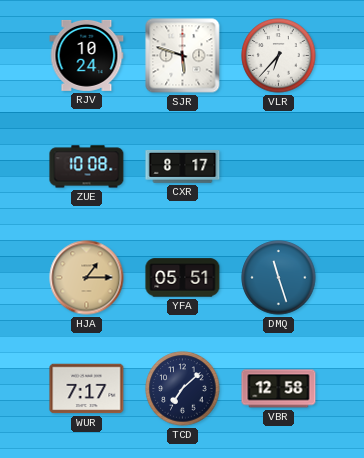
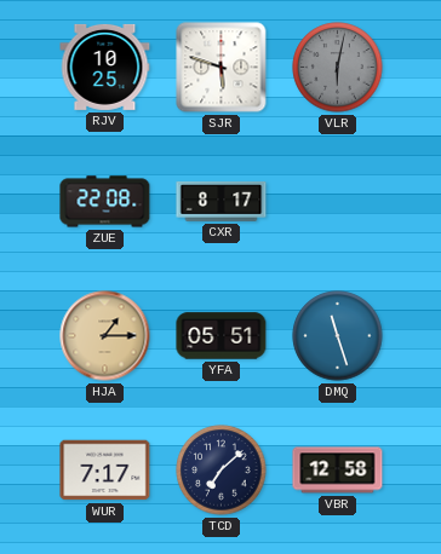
RJV: 10:24 -> 10:25
VLR: 6:37 -> 6:02
VLR dial: white -> grey
ZUE: 10:08 -> 22:08
